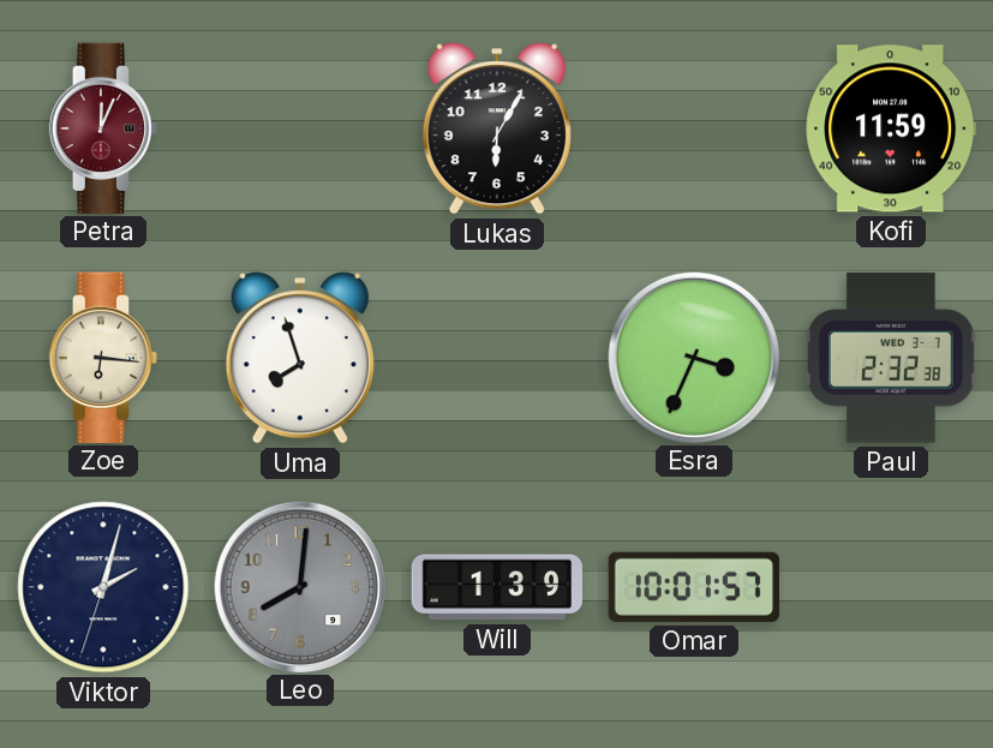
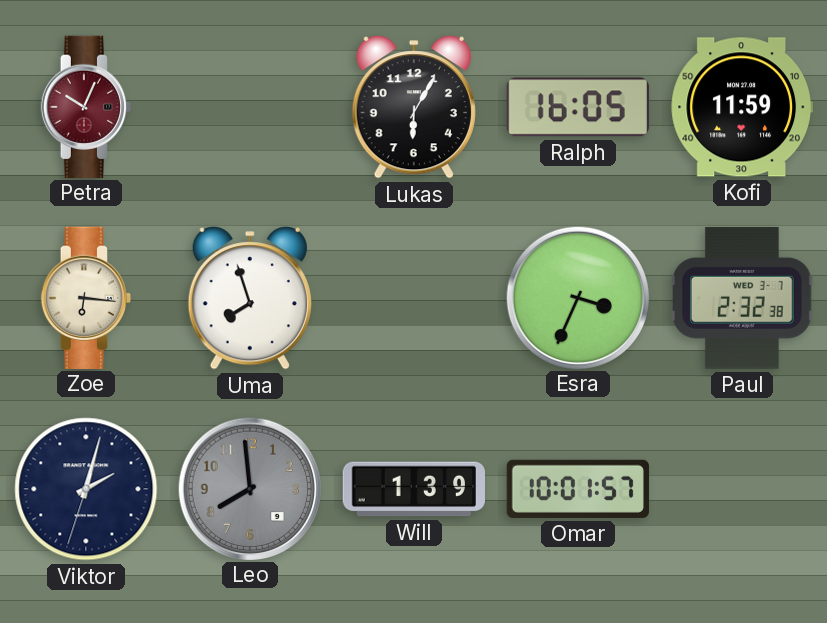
Petra: 12:04 -> 10:04
Ralph: none -> 16:05
Leo: 8:01 -> 7:59
